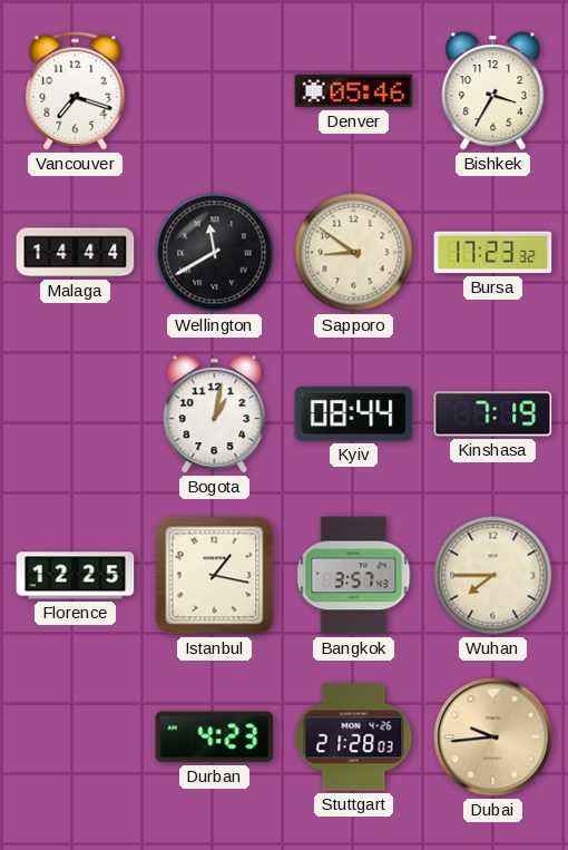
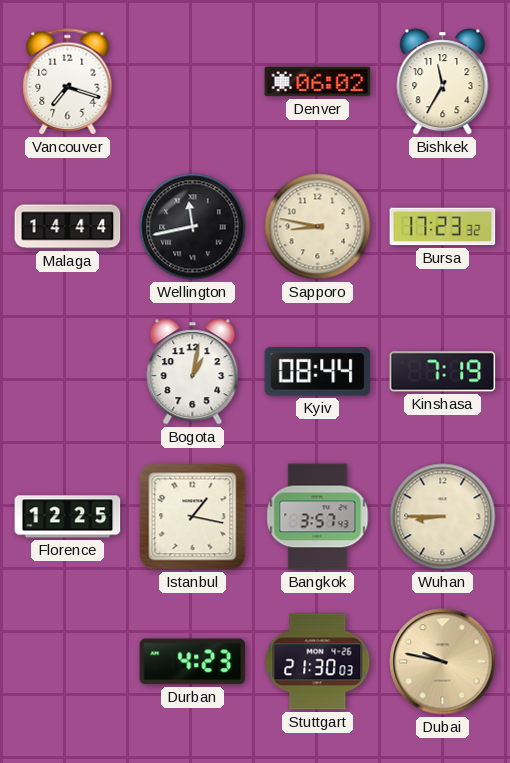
Denver: 05:46 -> 06:02
Bishkek: 3:35 -> 11:35
Wellington: 11:40 -> 11:43
Sapporo: 8:51 -> 8:47
Wuhan: 7:45 -> 8:45
Stuttgart: 21:28 -> 21:30
Dubai: 9:44 -> 9:47
